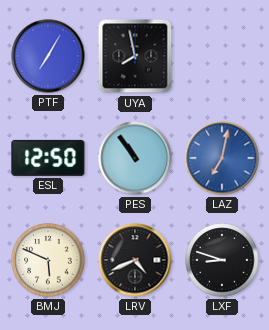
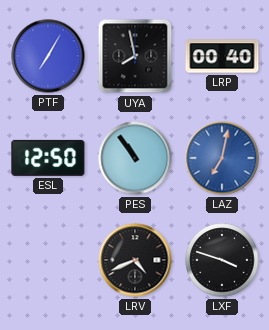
LRP: none -> 00:40
BMJ: 5:49 -> none
LXF: 8:48 -> 3:48
